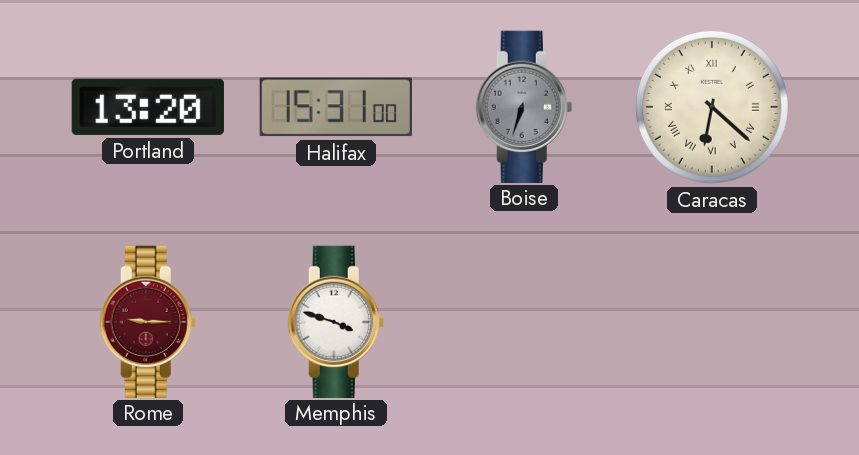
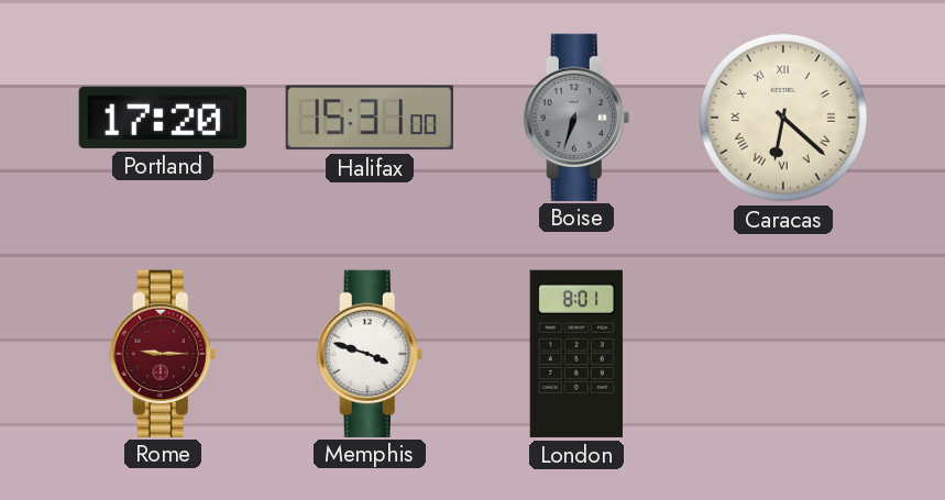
Portland: 13:20 -> 17:20
London: none -> 8:01
